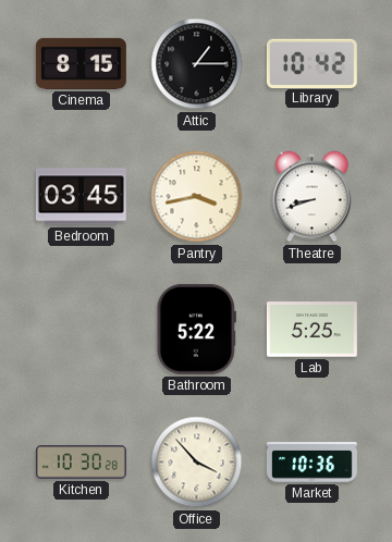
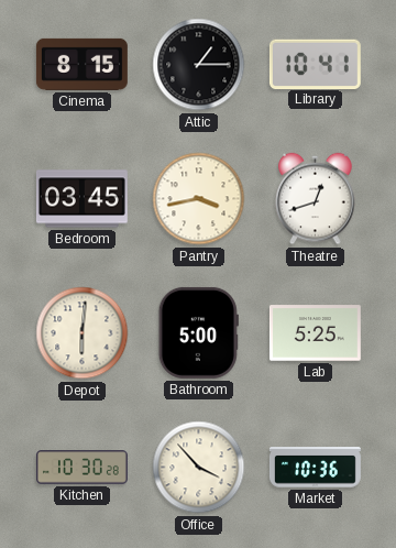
Library: 10:42 -> 10:41
Theatre: 8:42 -> 12:42
Depot: none -> 6:01
Bathroom: 5:22 -> 5:00
